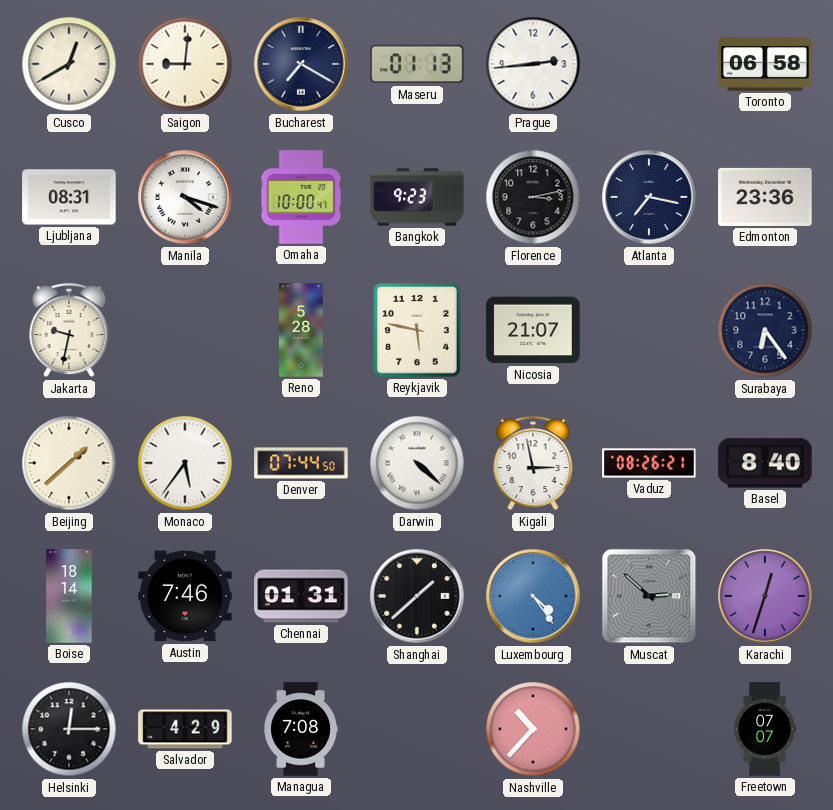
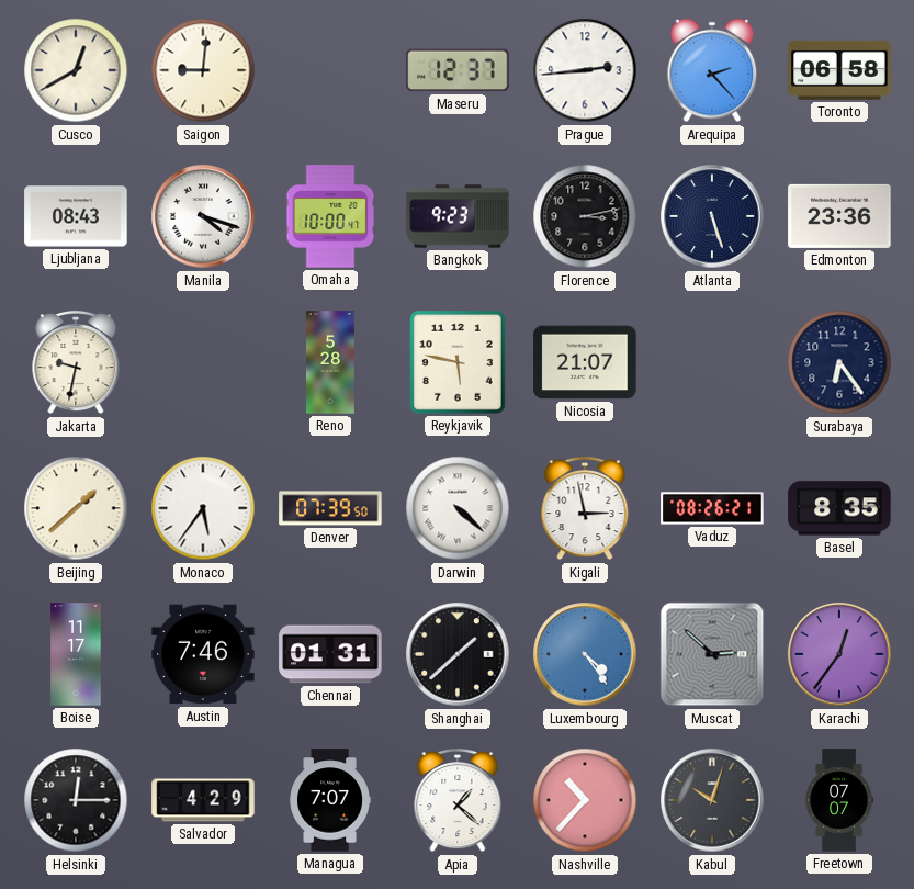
Bucharest: 7:20 -> none
Maseru: 01:13 -> 12:37
Arequipa: none -> 2:23
Ljubljana: 08:31 -> 08:43
Atlanta: 7:17 -> 5:27
Denver: 07:44 -> 07:39
Basel: 8:40 -> 8:35
Boise: 18:14 -> 11:17
Karachi: 12:33 -> 12:36
Managua: 7:08 -> 7:07
Apia: none -> 1:22
Kabul: none -> 10:03
